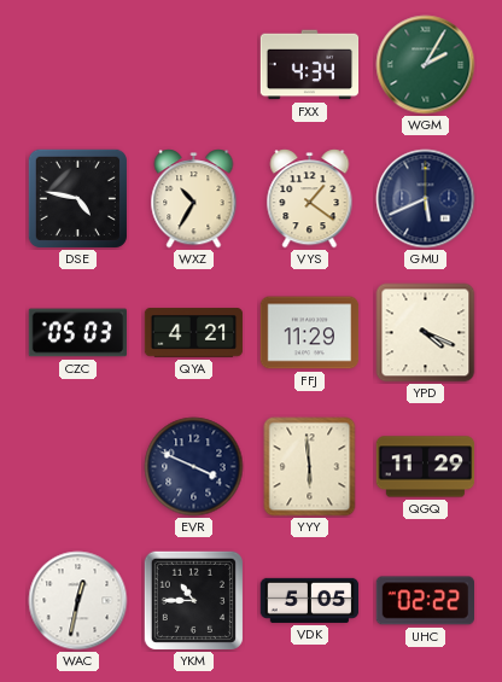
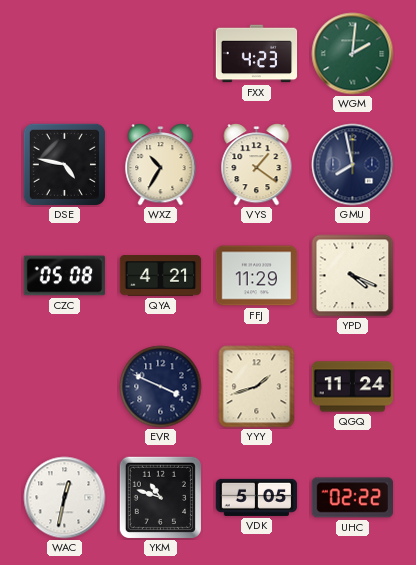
FXX: 4:34 -> 4:23
WGM: 2:05 -> 2:01
GMU: 5:41 -> 7:58
CZC: 05:03 -> 05:08
YYY: 5:59 -> 1:42
QGQ: 11:29 -> 11:24
YKM: 10:45 -> 10:48
